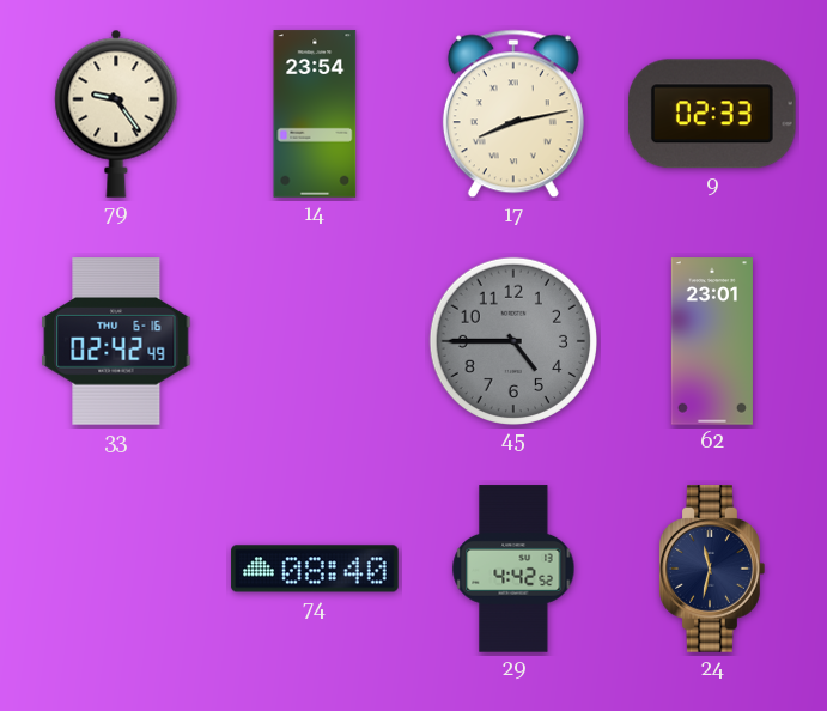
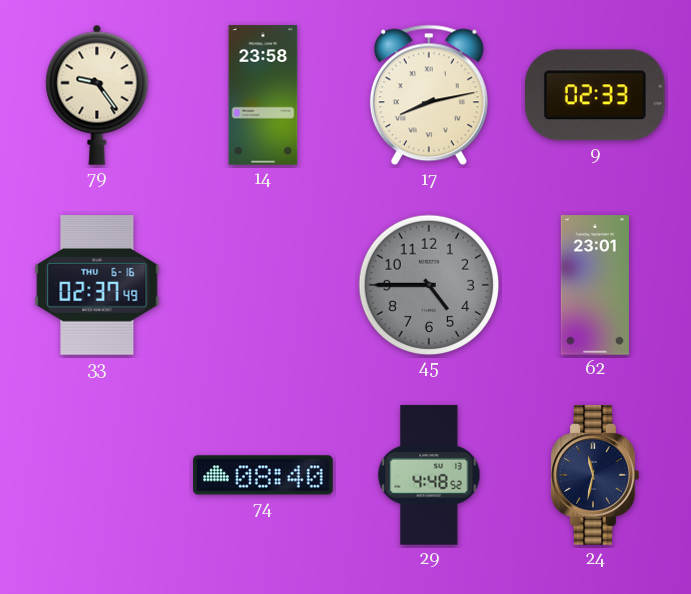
14: 23:54 -> 23:58
33: 02:42 -> 02:37
29: 4:42 -> 4:48
